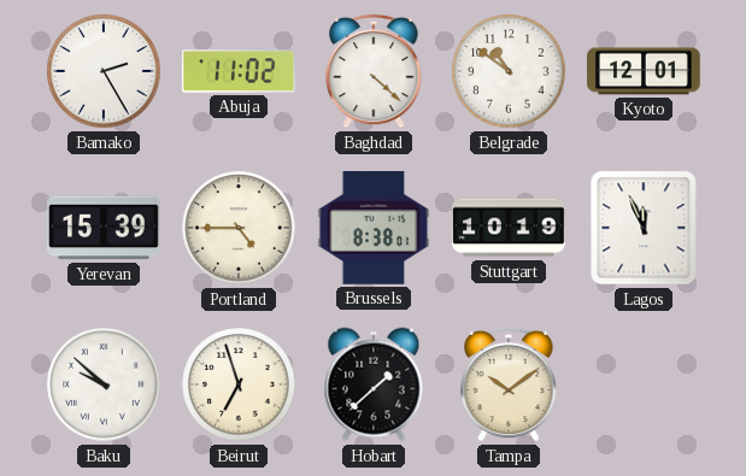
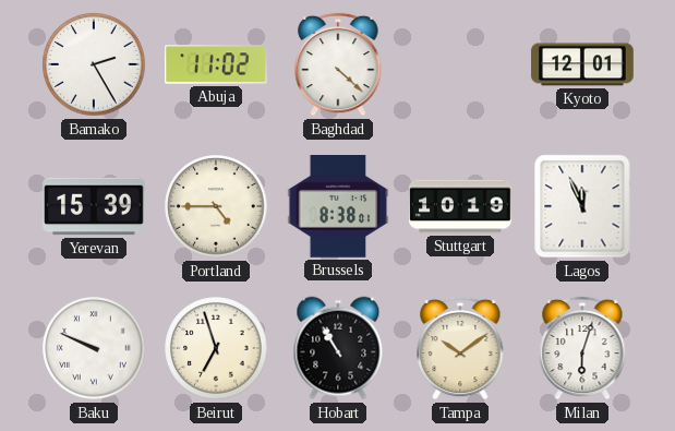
Belgrade: 10:51 -> none
Baku: 9:52 -> 9:49
Hobart: 1:38 -> 10:55
Milan: none -> 6:03
